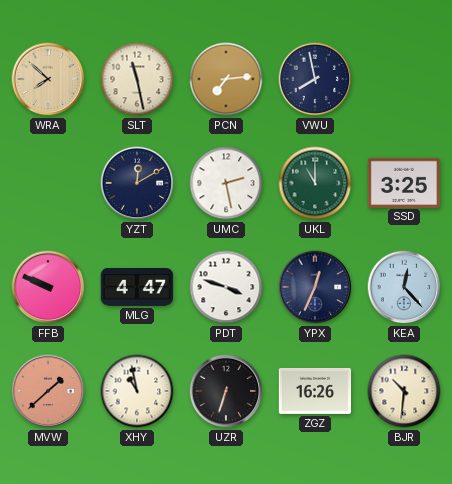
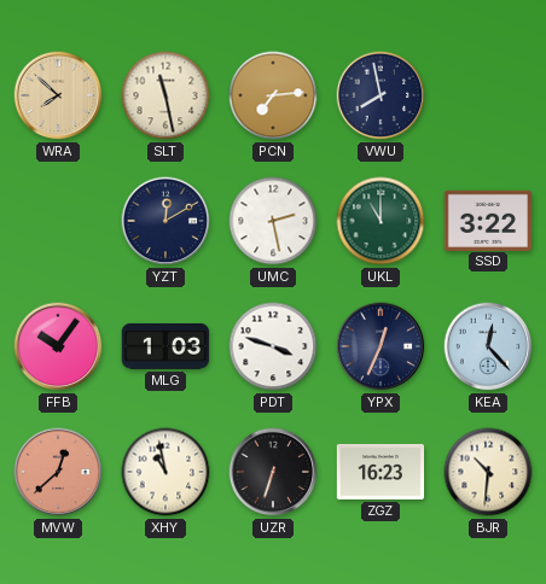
SSD: 3:25 -> 3:22
FFB: 9:49 -> 10:06
MLG: 4:47 -> 1:03
MVW: 1:38 -> 12:38
ZGZ: 16:26 -> 16:23
